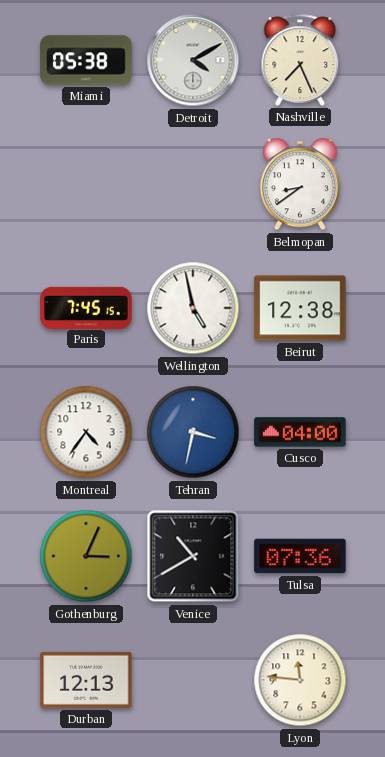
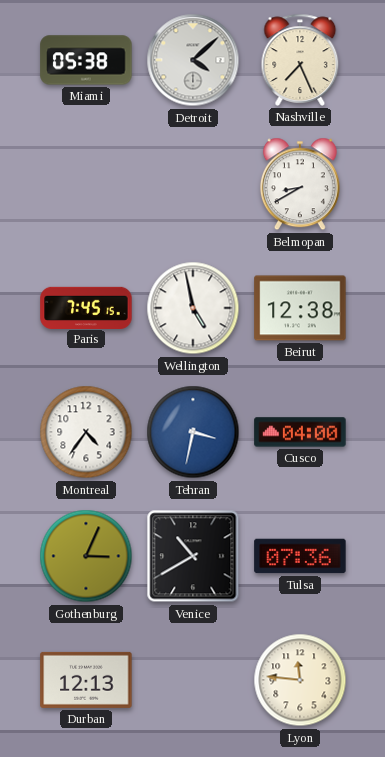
Detroit: 4:10 -> 4:08
Belmopan: 8:39 -> 8:40
